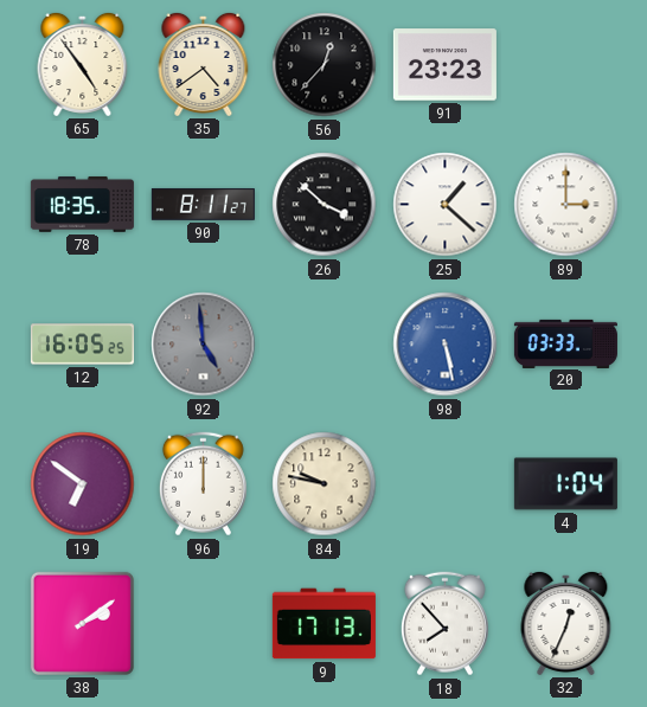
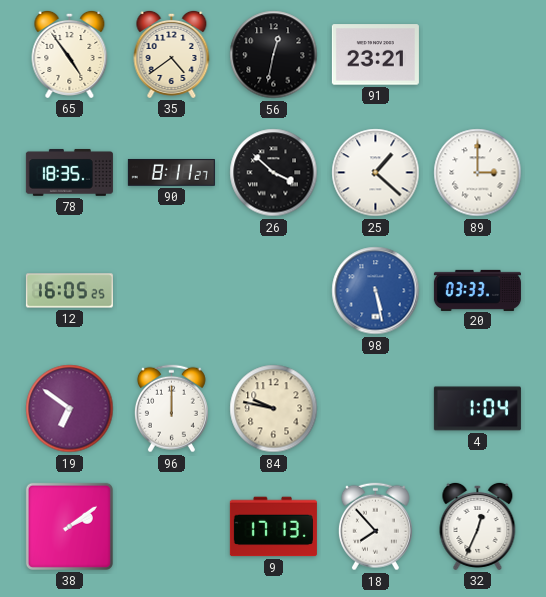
56: 12:37 -> 12:32
91: 23:23 -> 23:21
92: 4:59 -> none
